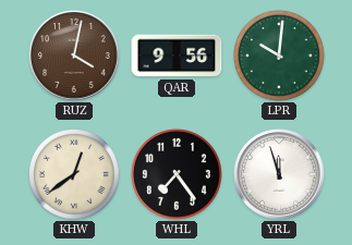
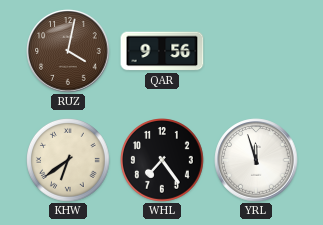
LPR: 10:01 -> none
KHW: 12:39 -> 6:39
